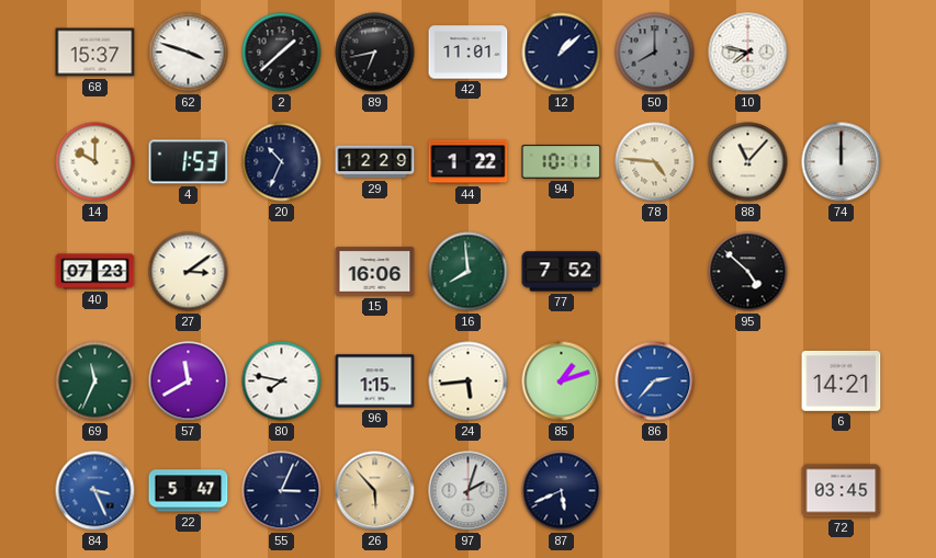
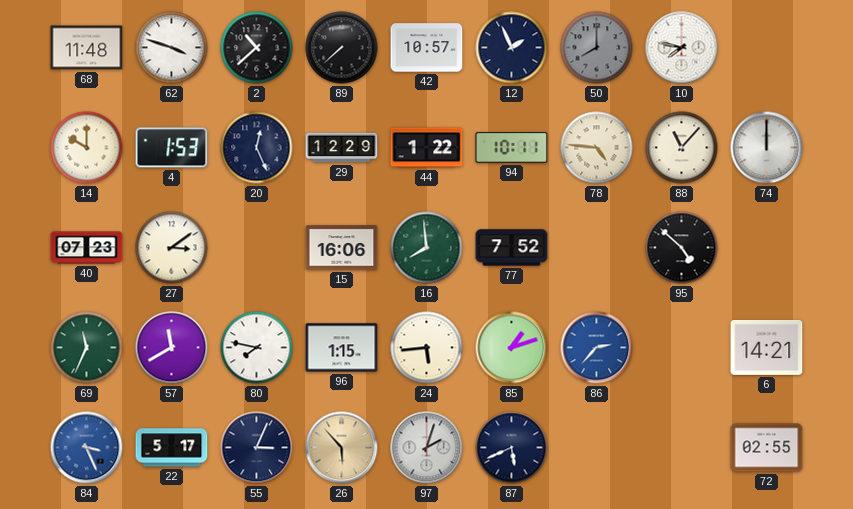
68: 15:37 -> 11:48
2: 1:38 -> 10:38
89: 6:43 -> 7:38
42: 11:01 -> 10:57
12: 1:08 -> 1:56
20: 10:34 -> 12:26
22: 5:47 -> 5:17
72: 03:45 -> 02:55
